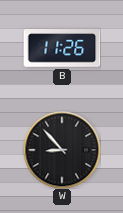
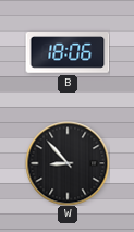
B: 11:26 -> 18:06
